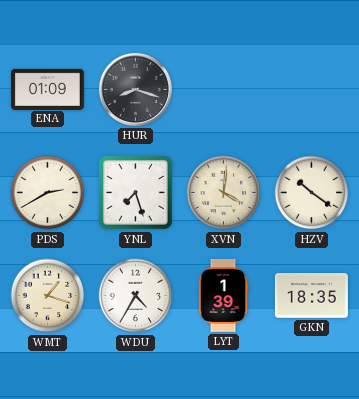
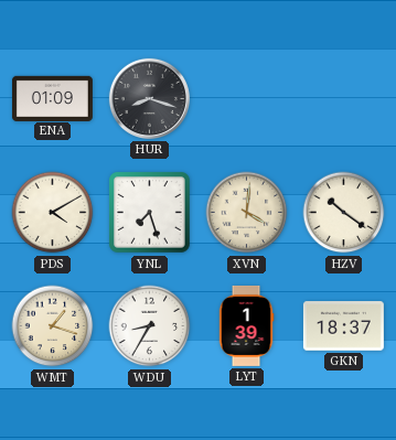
PDS: 2:40 -> 4:10
WDU: 4:35 -> 8:35
GKN: 18:35 -> 18:37
